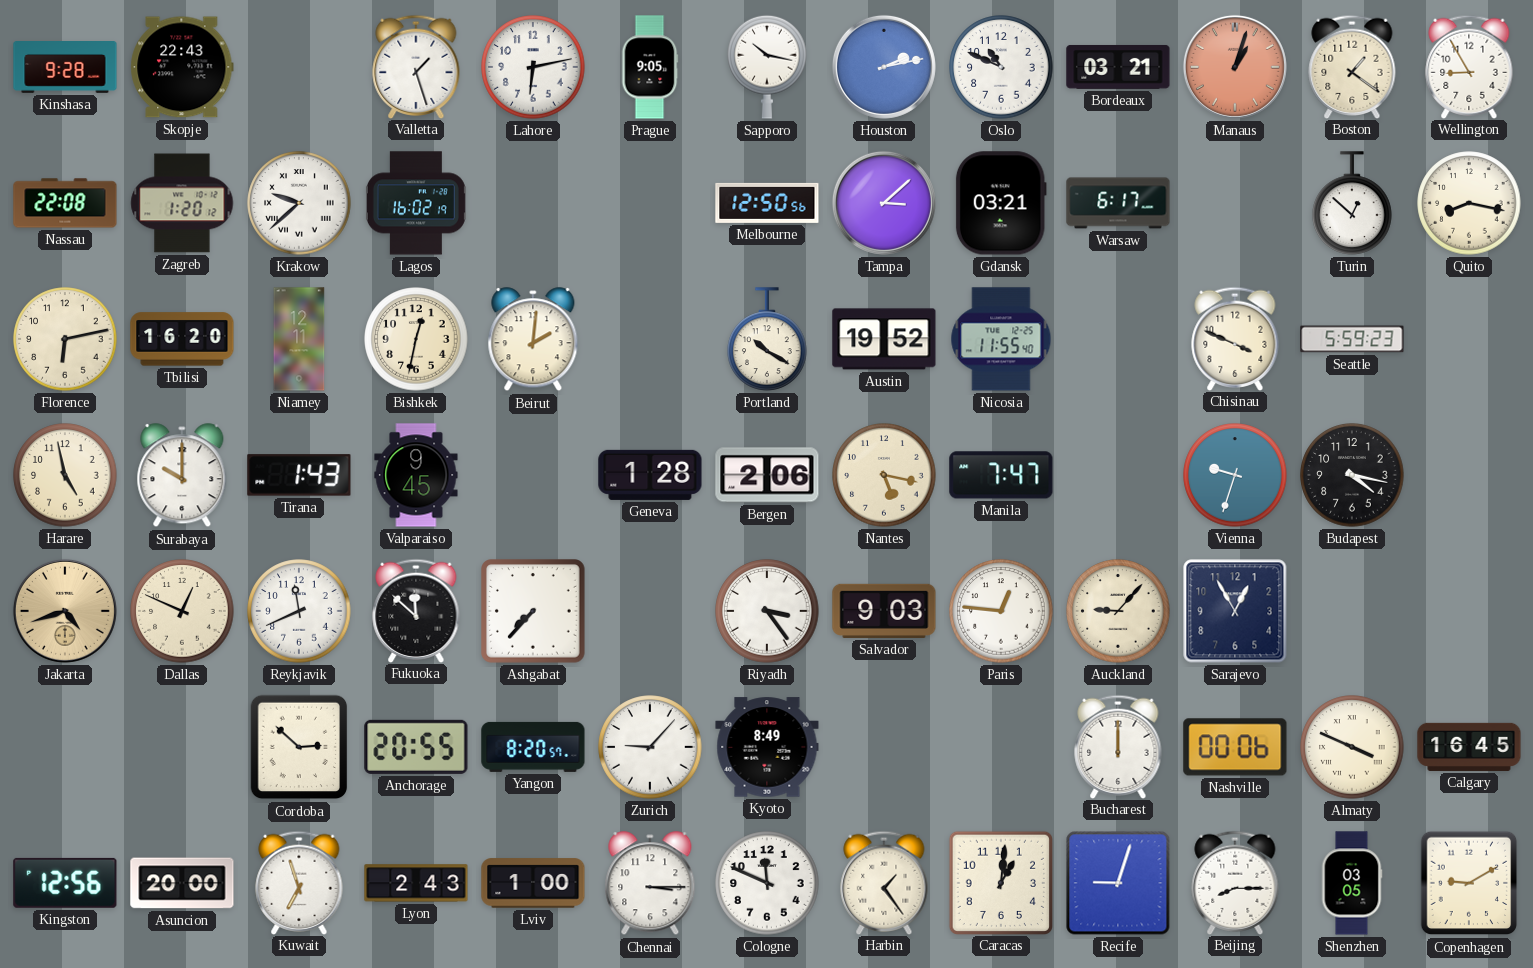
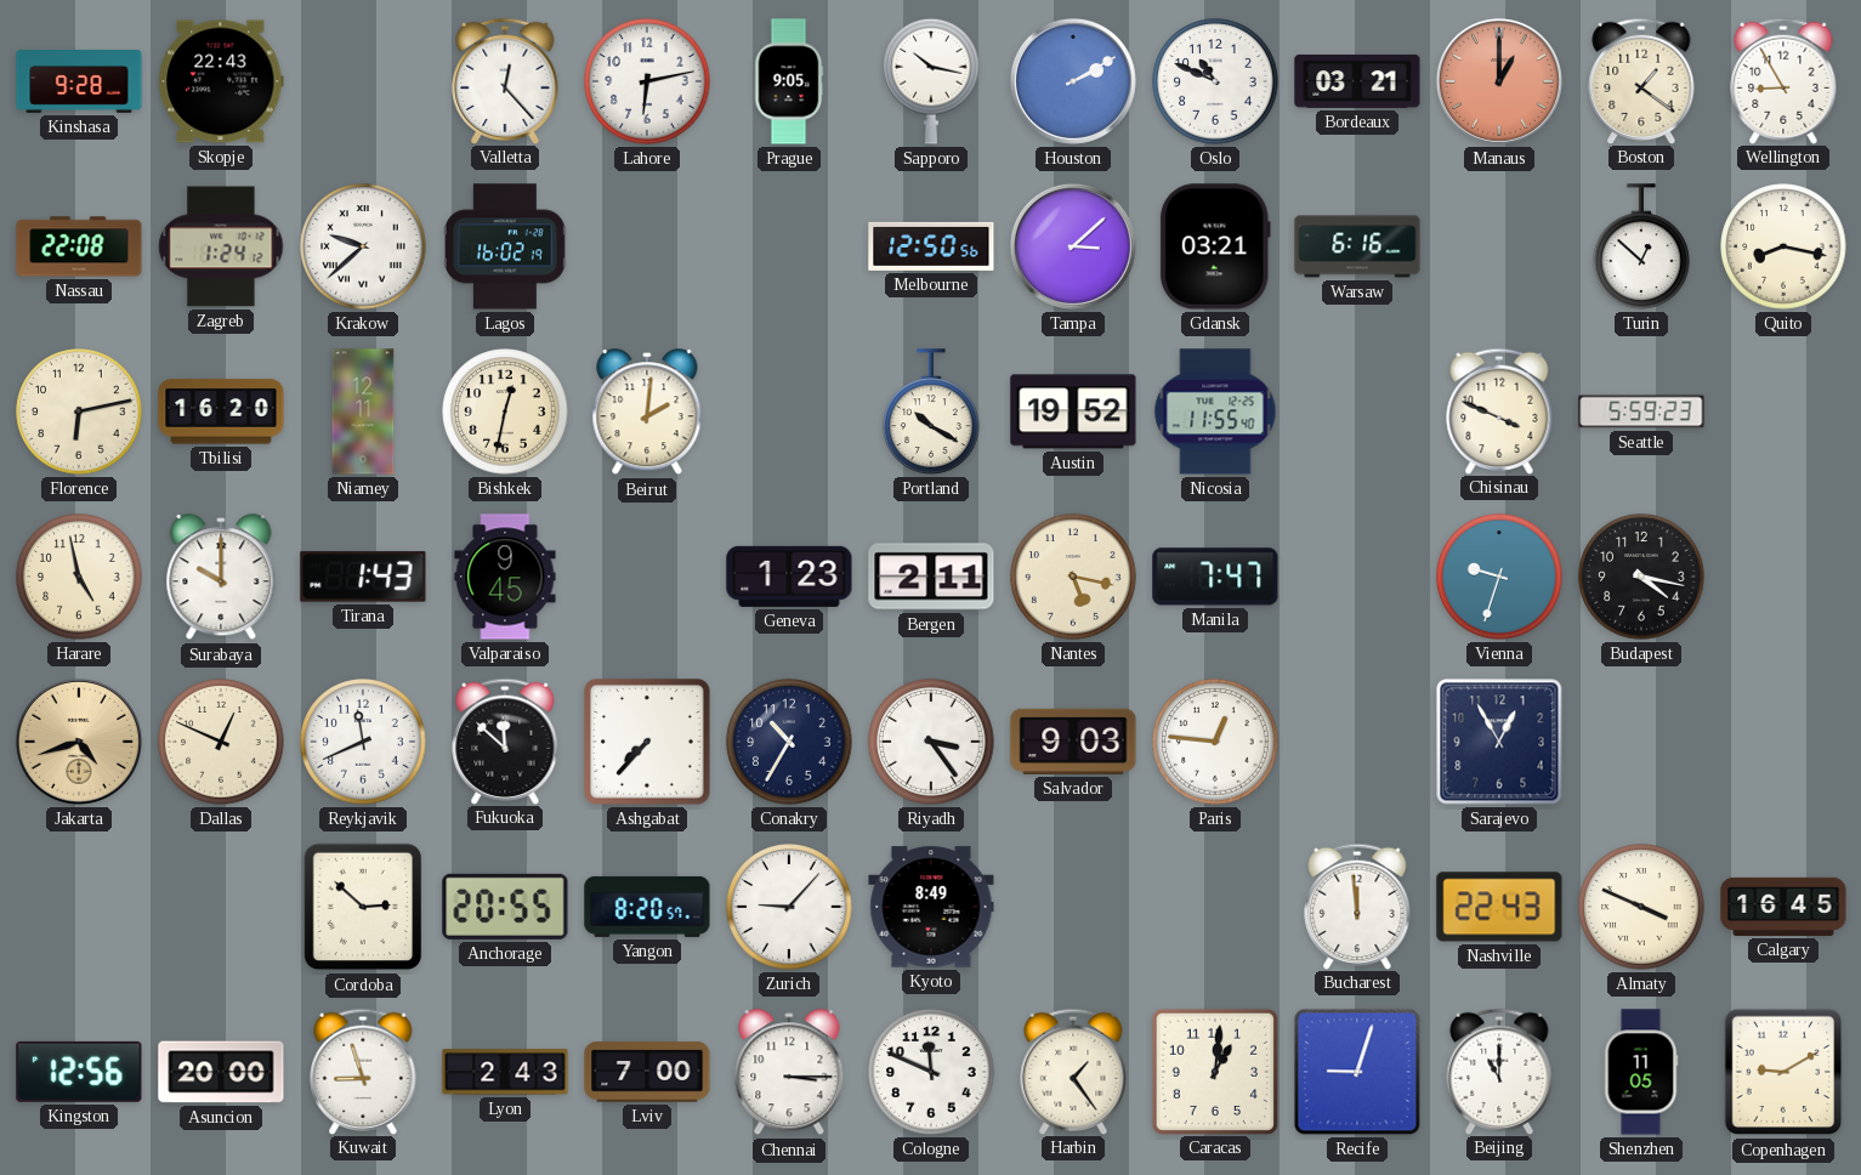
Valletta: 1:27 -> 12:23
Houston: 2:13 -> 2:10
Manaus: 1:03 -> 1:00
Zagreb: 1:20 -> 1:24
Warsaw: 6:17 -> 6:16
Geneva: 1:28 -> 1:23
Bergen: 2:06 -> 2:11
Conakry: none -> 10:35
Auckland: 9:07 -> none
Bucharest: 12:00 -> 11:59
Nashville: 00:06 -> 22:43
Kuwait: 6:57 -> 8:57
Lviv: 1:00 -> 7:00
Beijing: 8:15 -> 11:00
Shenzhen: 03:05 -> 11:05
